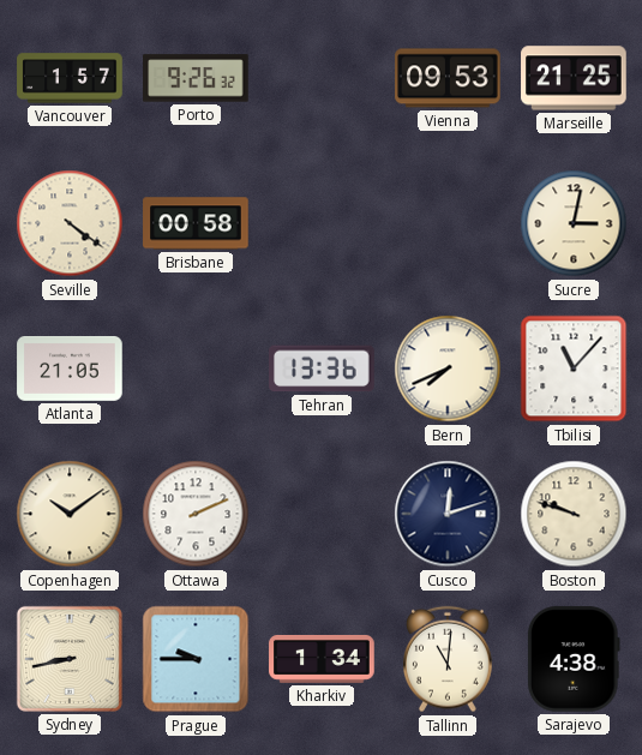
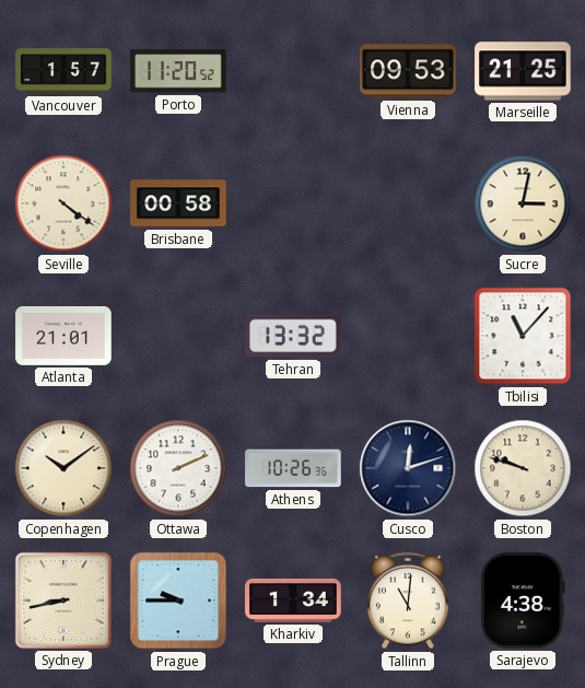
Porto: 9:26 -> 11:20
Atlanta: 21:05 -> 21:01
Tehran: 13:36 -> 13:32
Bern: 7:41 -> none
Athens: none -> 10:26
